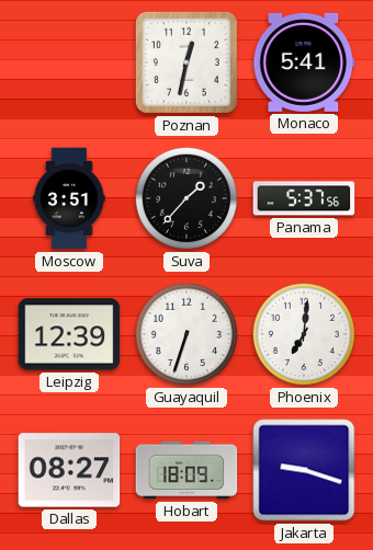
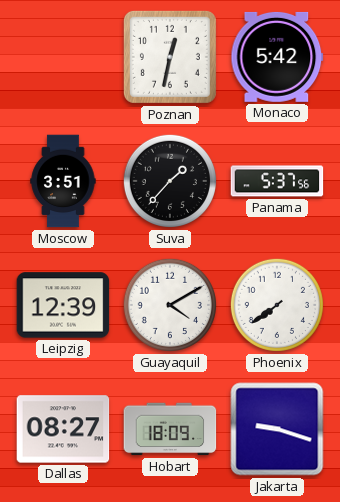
Monaco: 5:41 -> 5:42
Guayaquil: 6:33 -> 4:10
Phoenix: 7:01 -> 7:39
